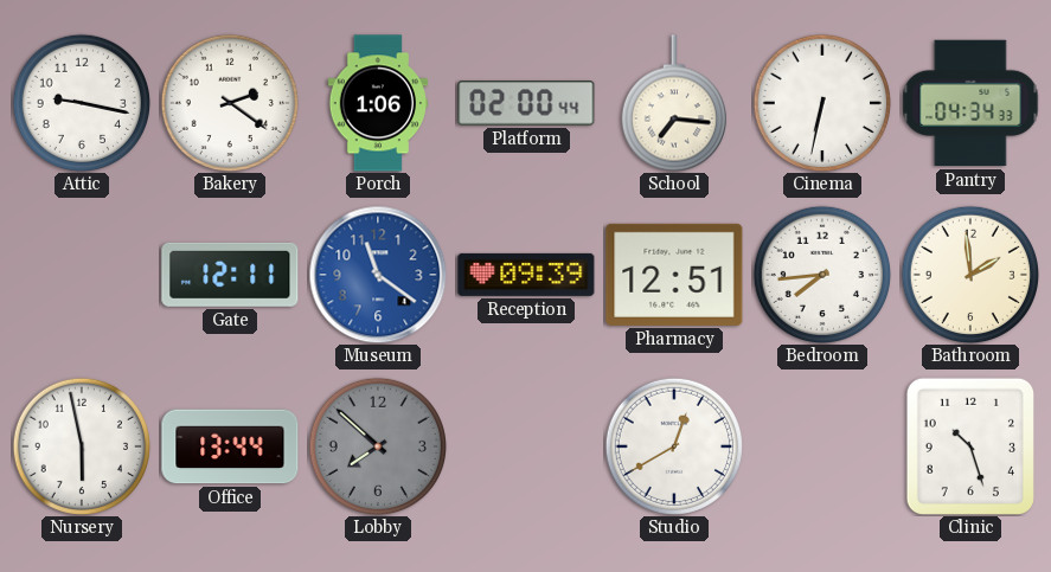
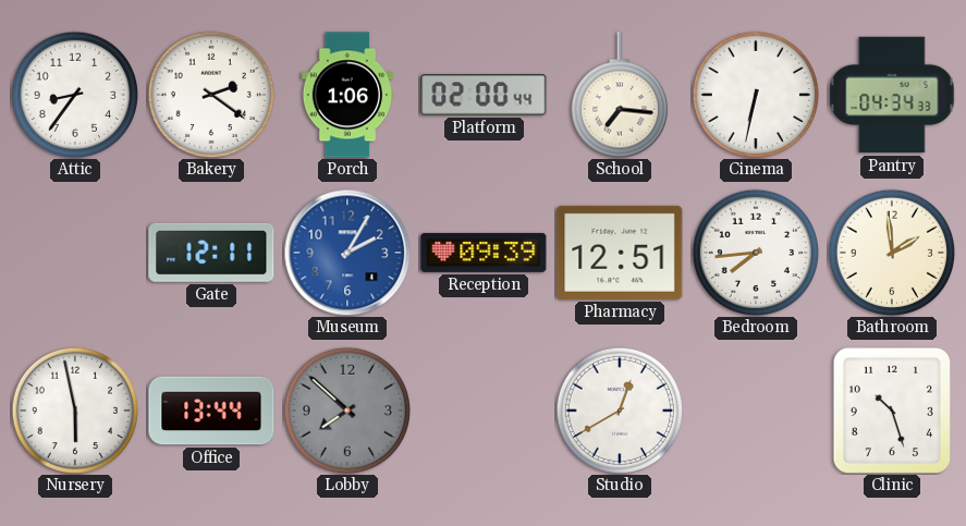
Attic: 9:17 -> 8:36
Museum: 11:21 -> 2:05
